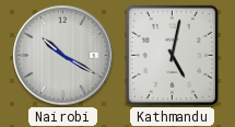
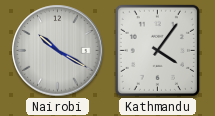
Kathmandu: 5:02 -> 4:06
